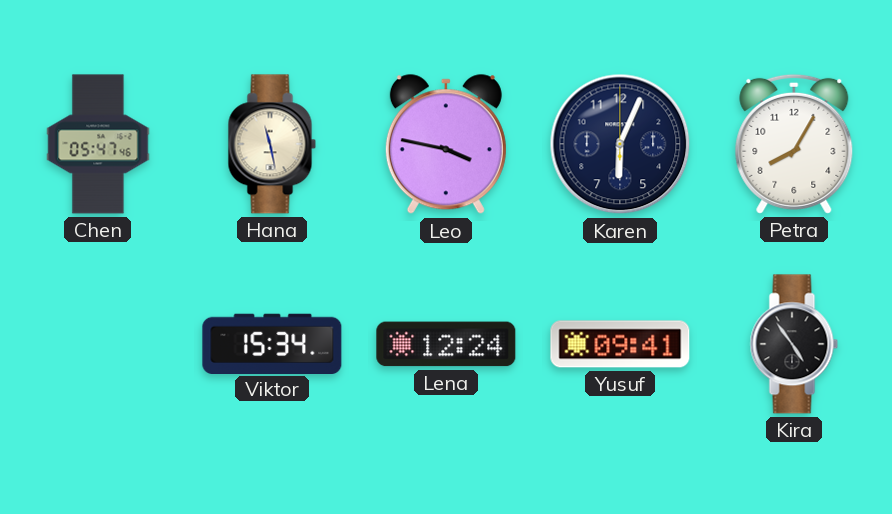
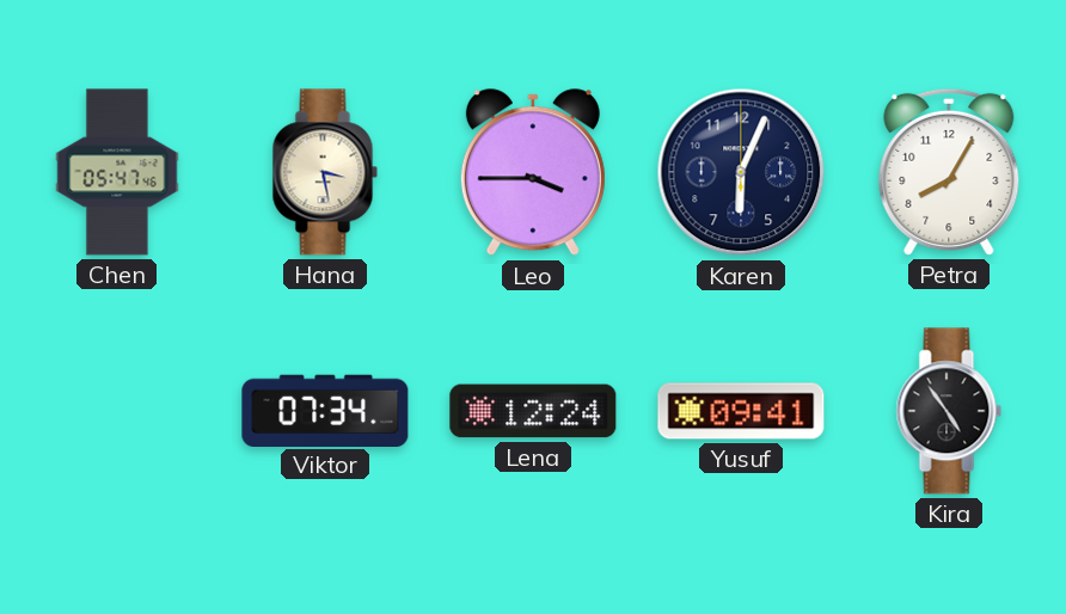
Hana: 11:28 -> 3:28
Leo: 3:47 -> 3:45
Viktor: 15:34 -> 07:34
